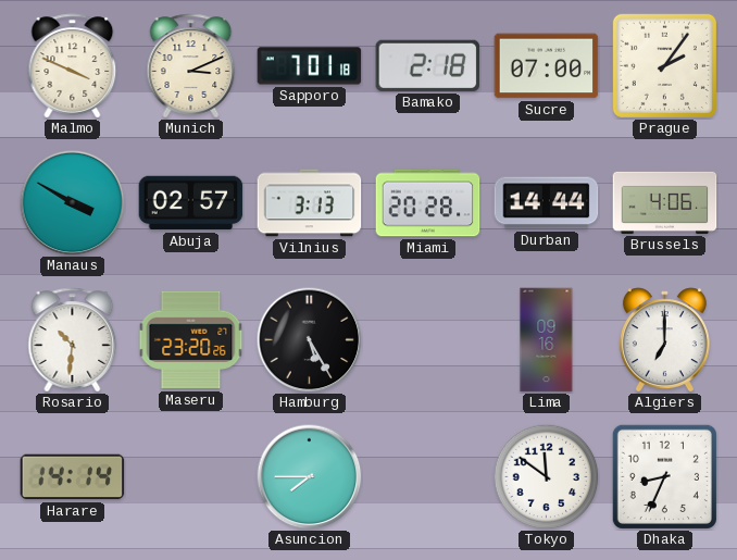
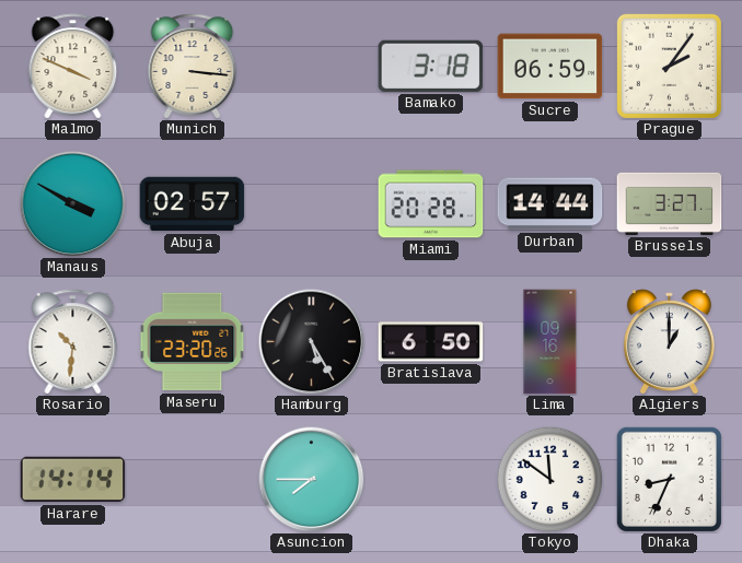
Munich: 3:11 -> 3:16
Sapporo: 7:01 -> none
Bamako: 2:18 -> 3:18
Sucre: 07:00 -> 06:59
Vilnius: 3:13 -> none
Brussels: 4:06 -> 3:27
Bratislava: none -> 6:50
Algiers: 7:00 -> 1:00
